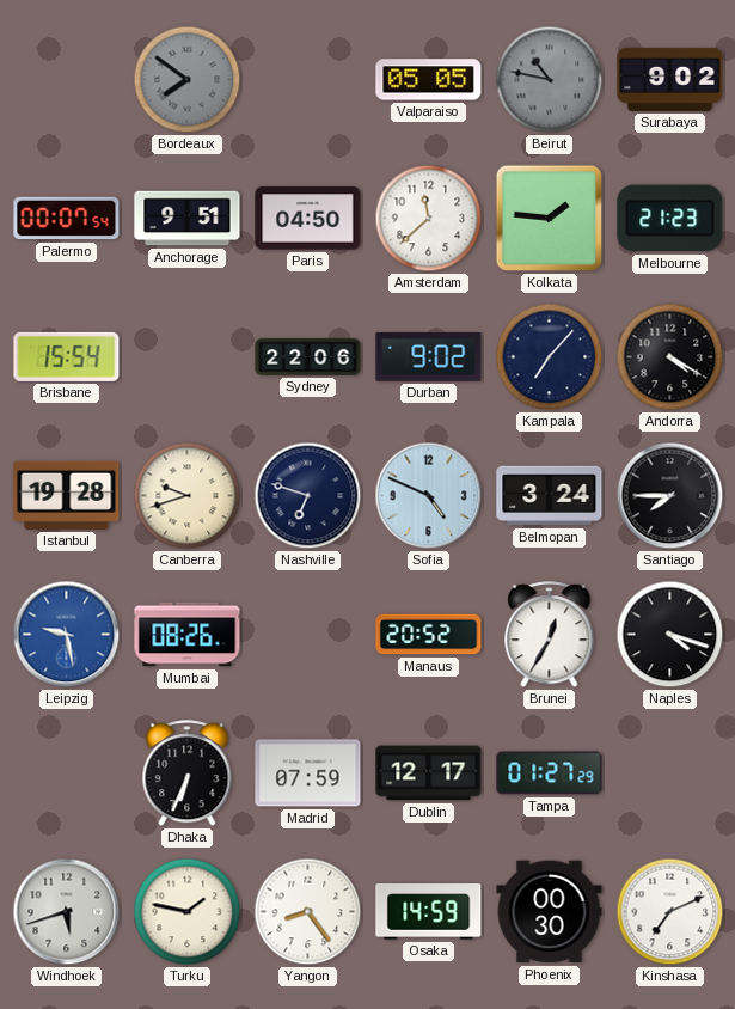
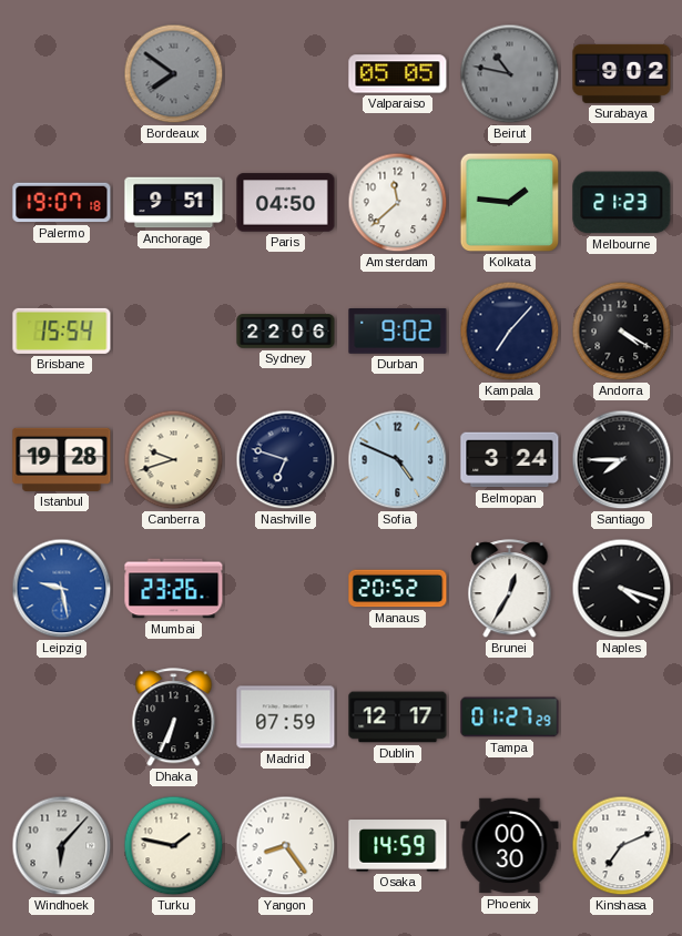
Palermo: 00:07 -> 19:07
Mumbai: 08:26 -> 23:26
Windhoek: 5:42 -> 6:07
